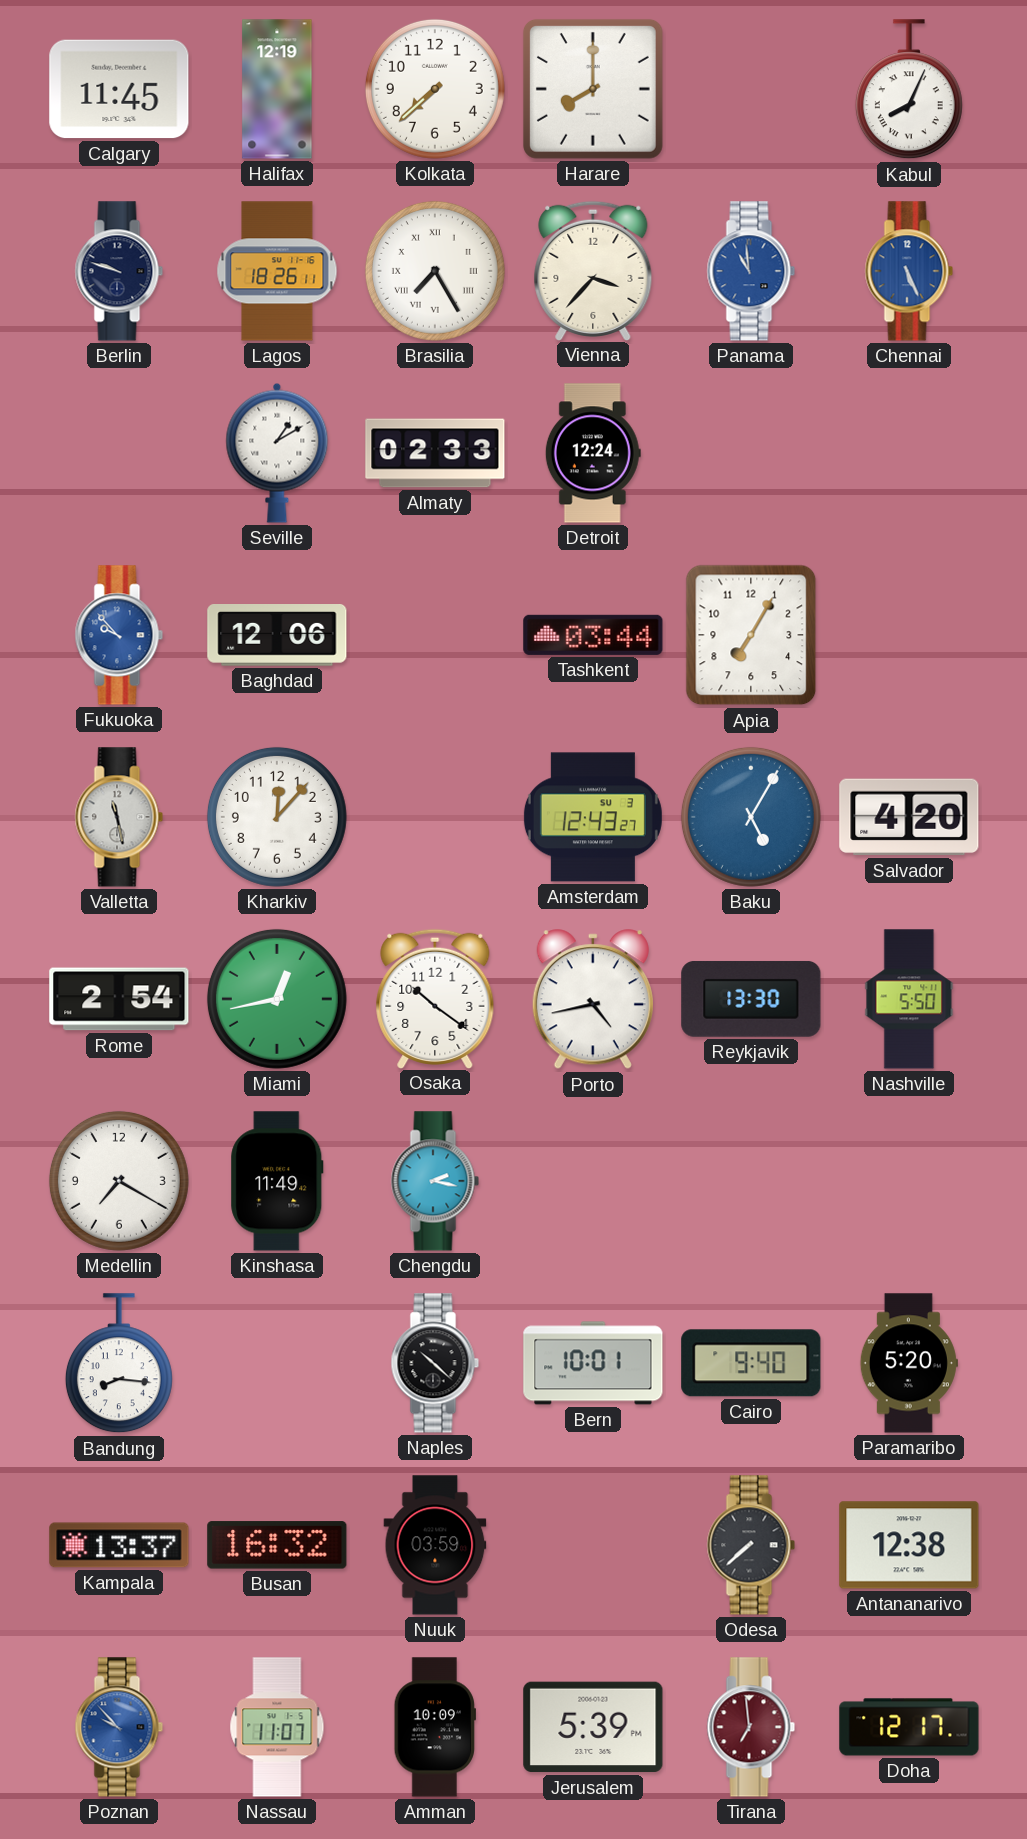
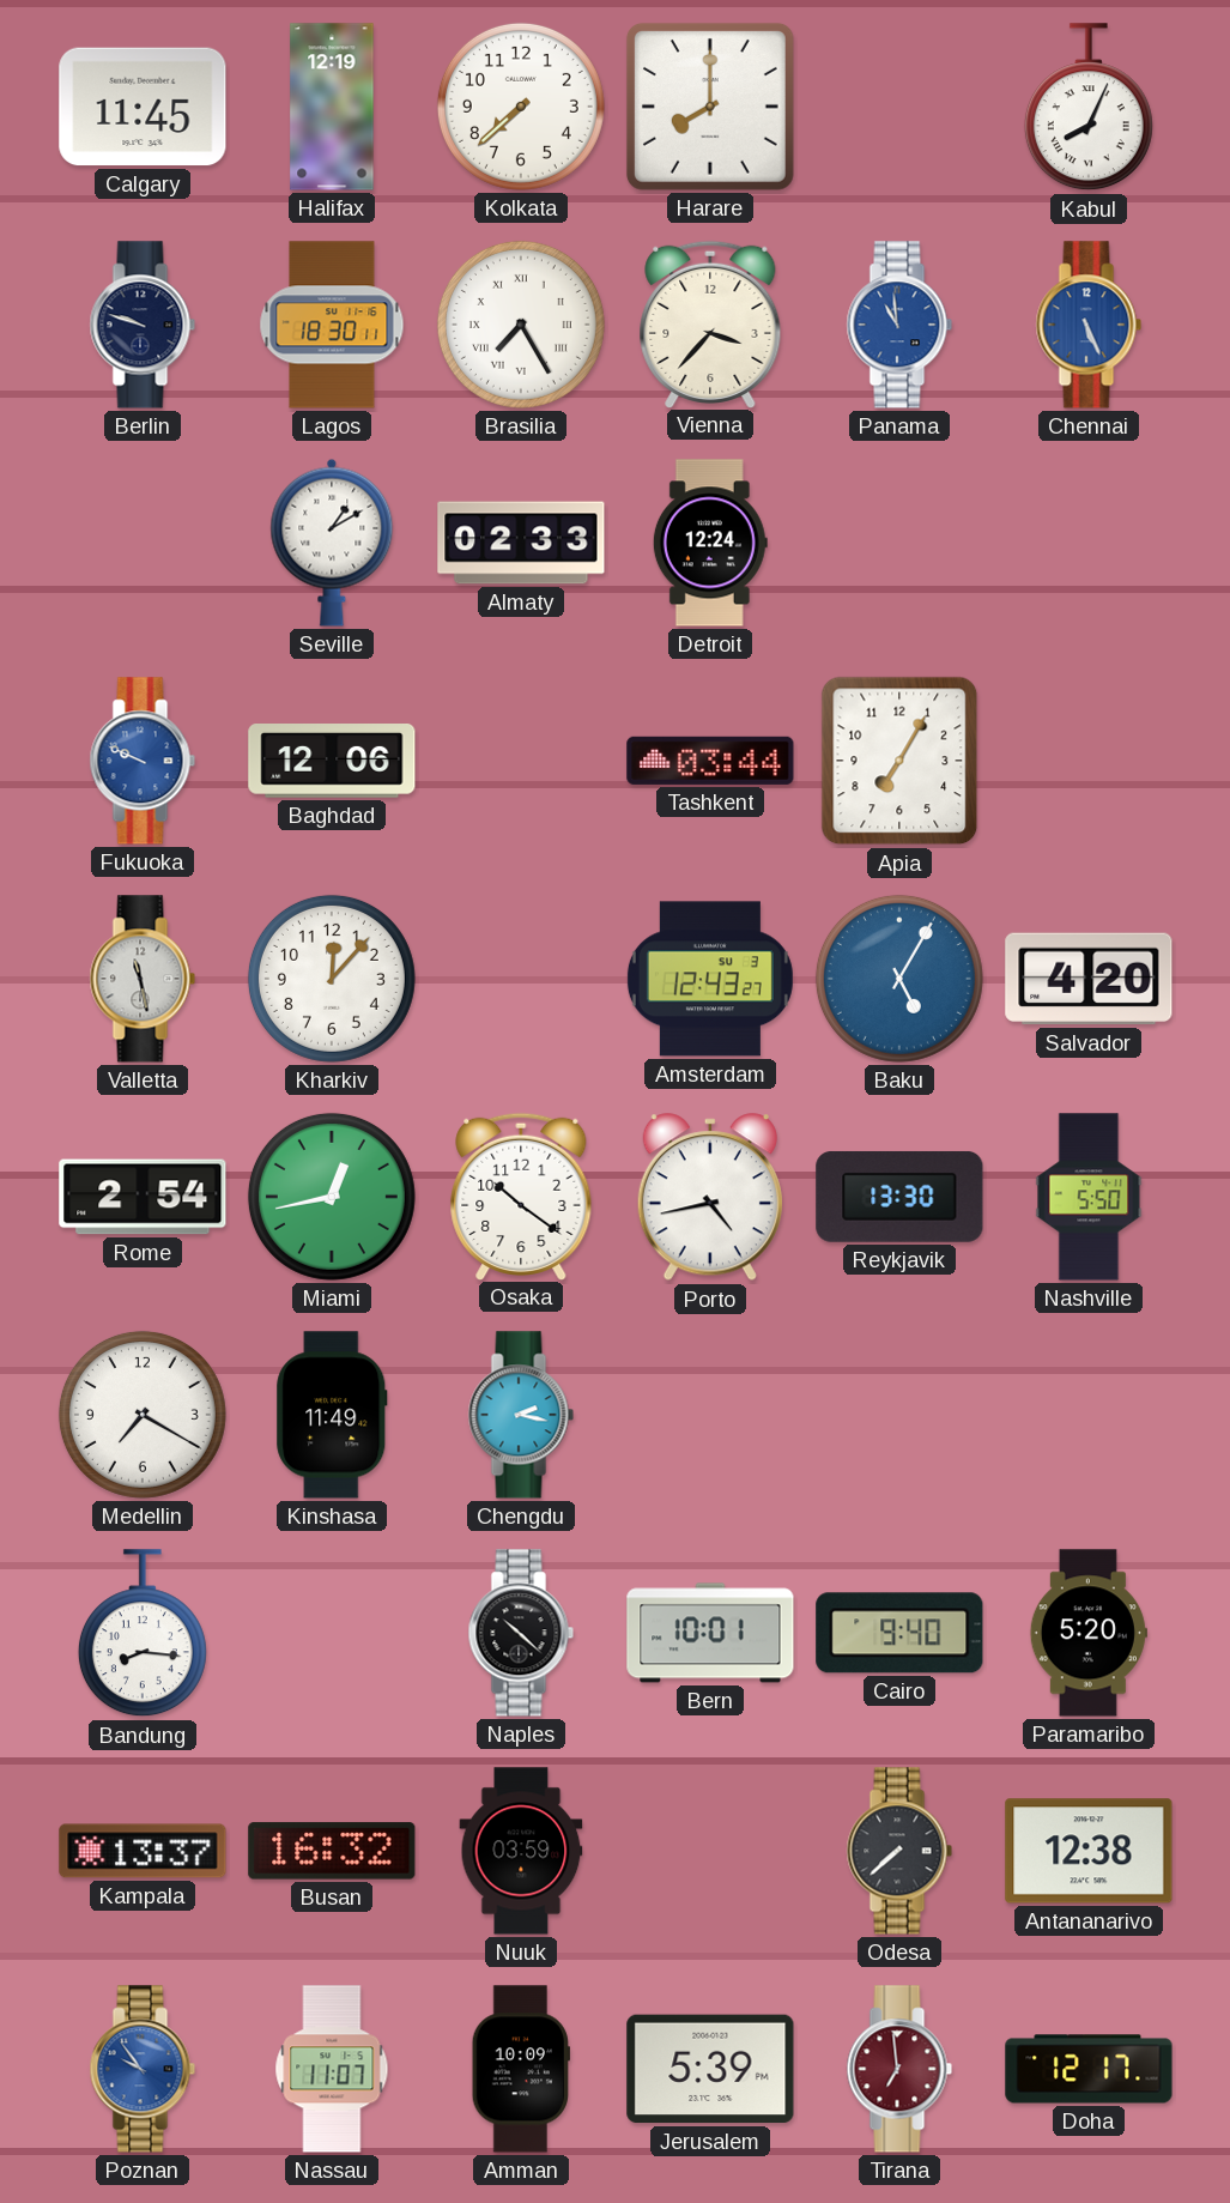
Lagos: 18:26 -> 18:30
Fukuoka: 9:53 -> 9:49
Poznan: 9:53 -> 9:54
